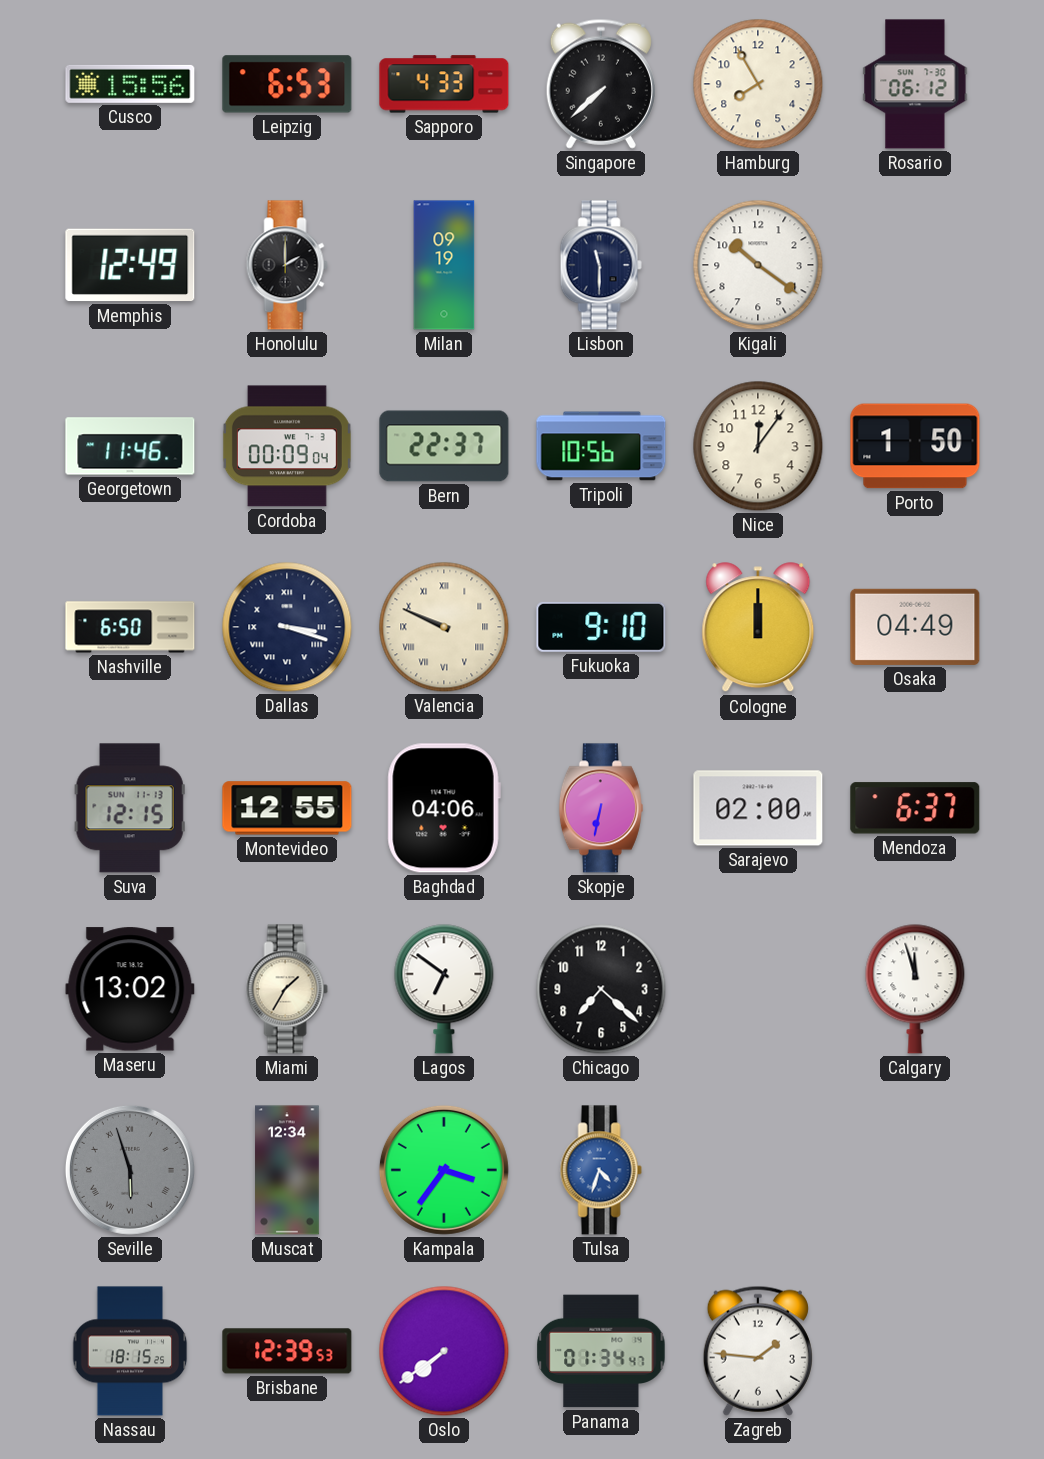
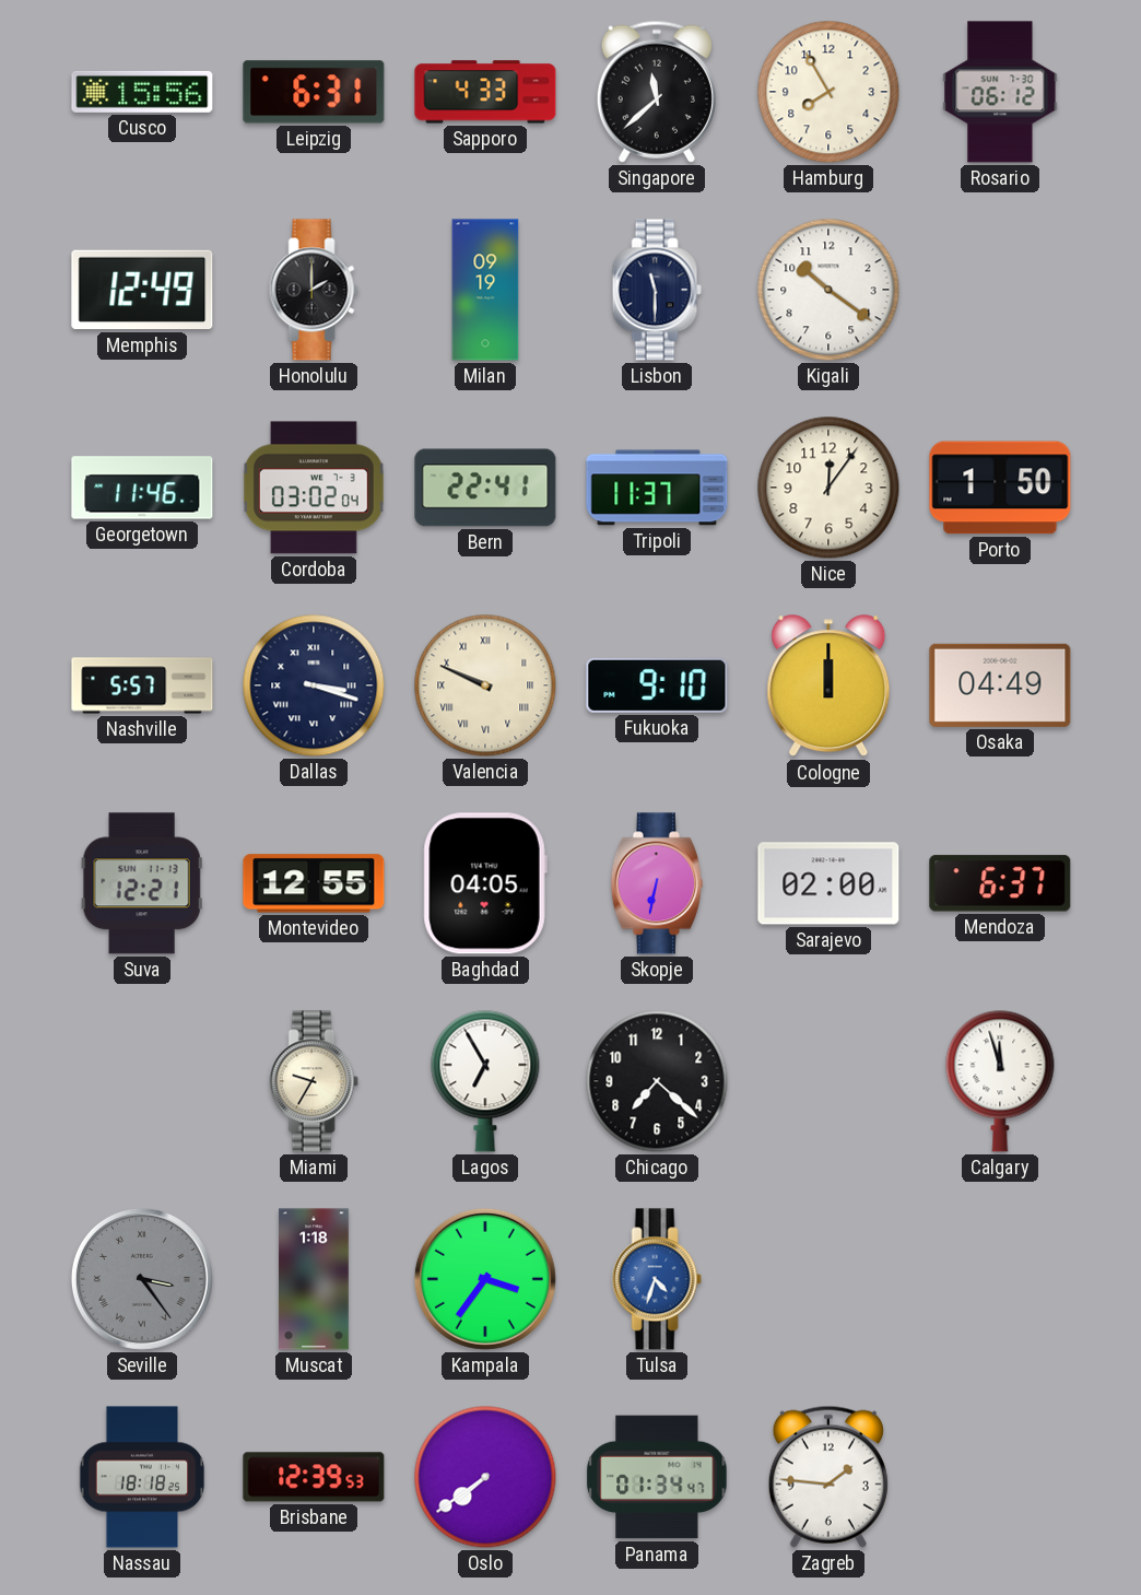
Leipzig: 6:53 -> 6:31
Singapore: 7:38 -> 11:38
Cordoba: 00:09 -> 03:02
Bern: 22:37 -> 22:41
Tripoli: 10:56 -> 11:37
Nashville: 6:50 -> 5:57
Suva: 12:15 -> 12:21
Baghdad: 04:06 -> 04:05
Maseru: 13:02 -> none
Miami: 1:35 -> 9:35
Lagos: 6:51 -> 6:55
Seville: 5:57 -> 3:24
Muscat: 12:34 -> 1:18
Nassau: 18:15 -> 18:18
